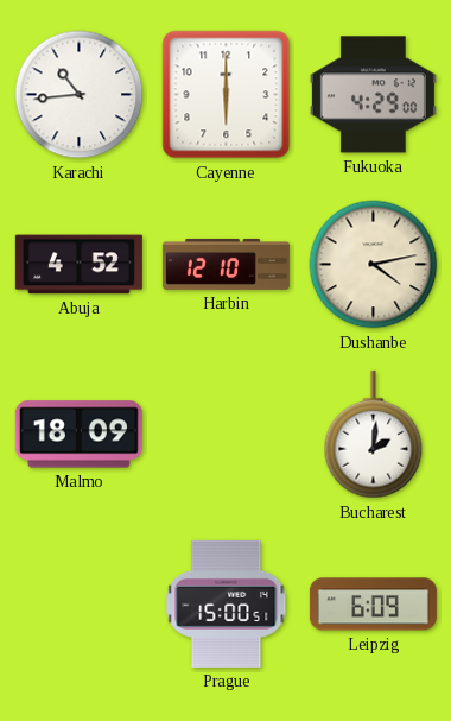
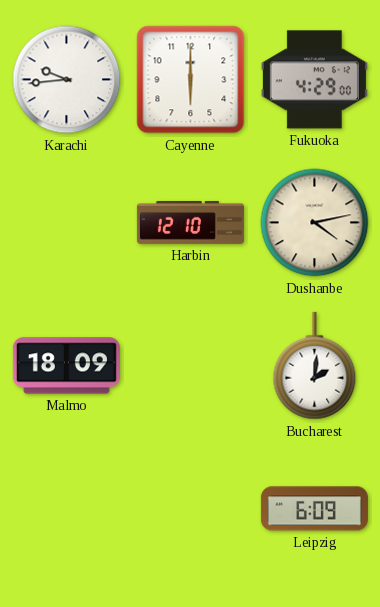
Karachi: 10:44 -> 9:44
Abuja: 4:52 -> none
Prague: 15:00 -> none
